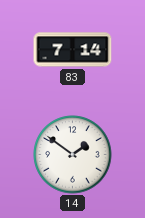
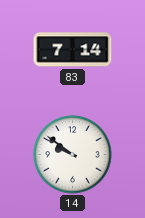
14: 1:51 -> 9:51
